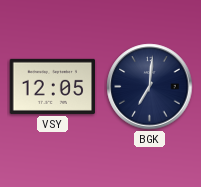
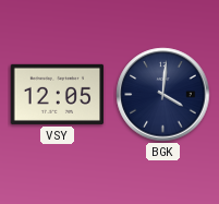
BGK: 7:01 -> 4:01
